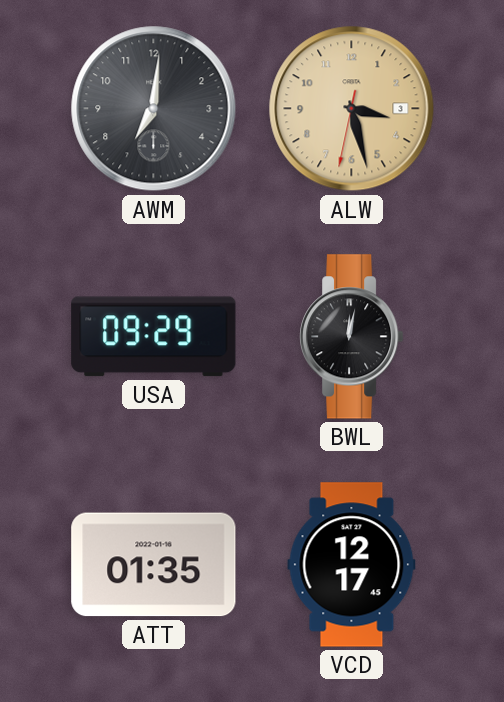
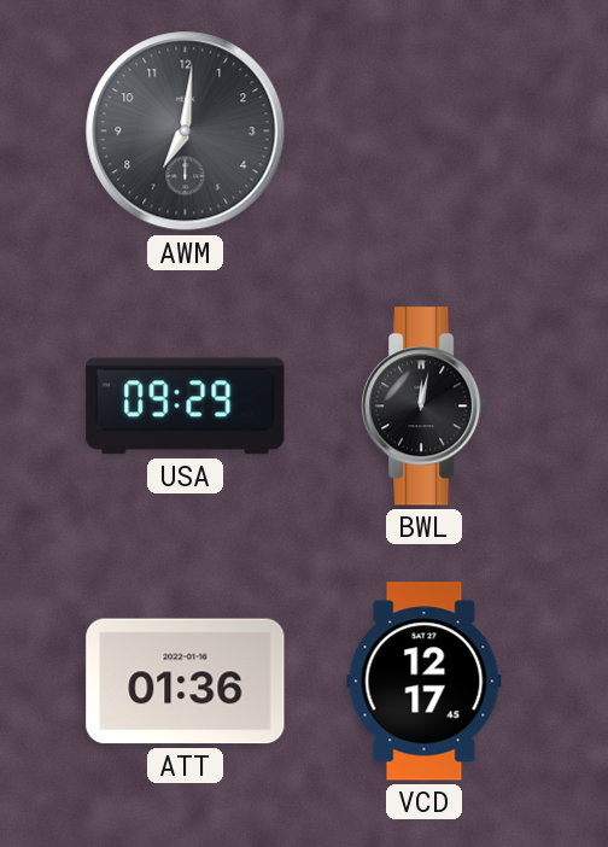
ALW: 3:27 -> none
ATT: 01:35 -> 01:36
